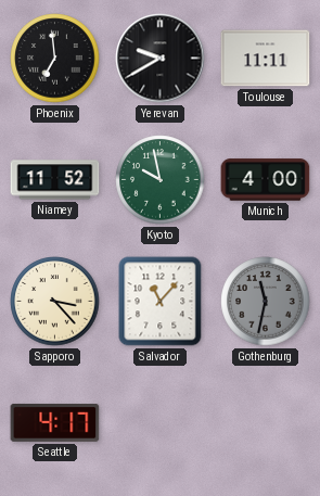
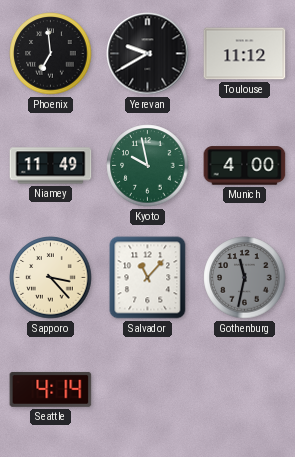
Toulouse: 11:11 -> 11:12
Niamey: 11:52 -> 11:49
Seattle: 4:17 -> 4:14
